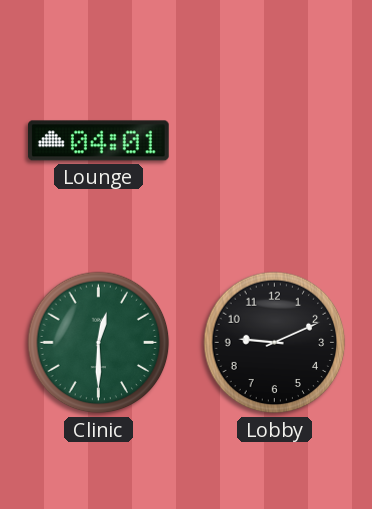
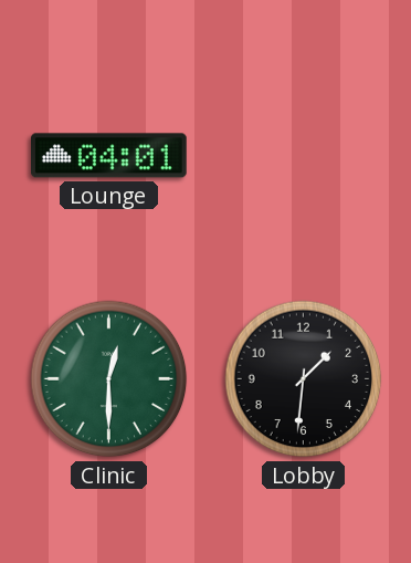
Lobby: 9:11 -> 1:31
